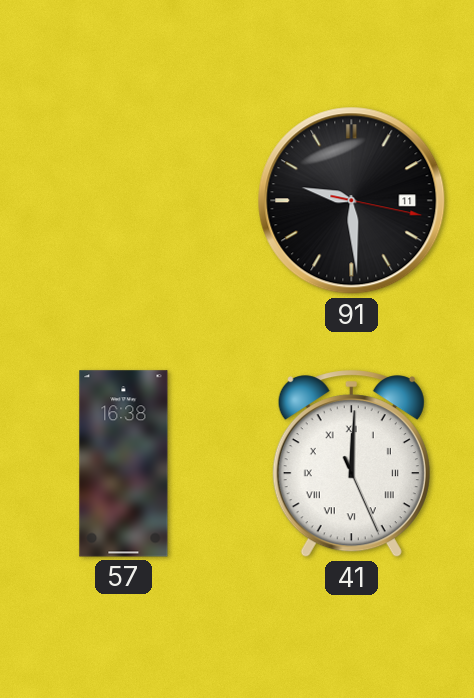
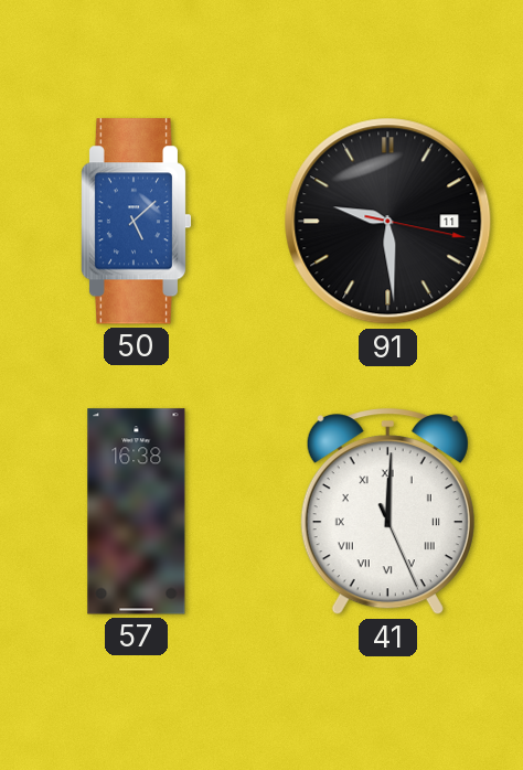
50: none -> 5:08
